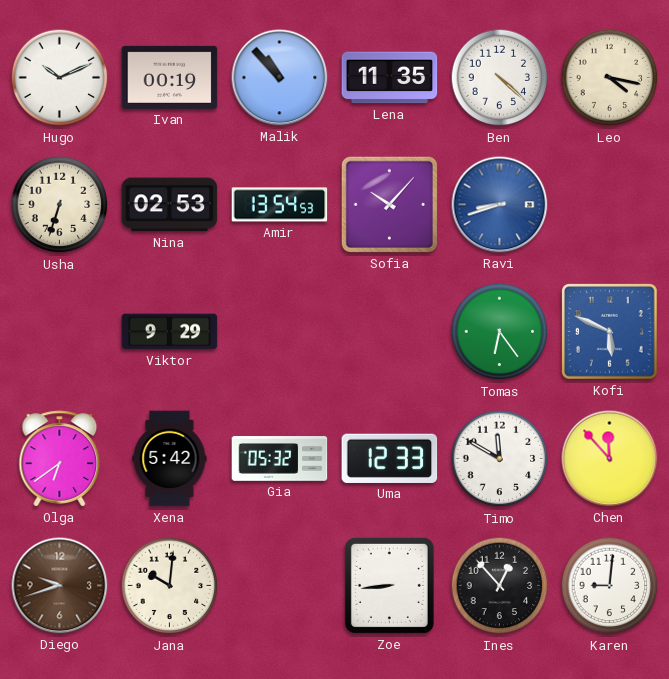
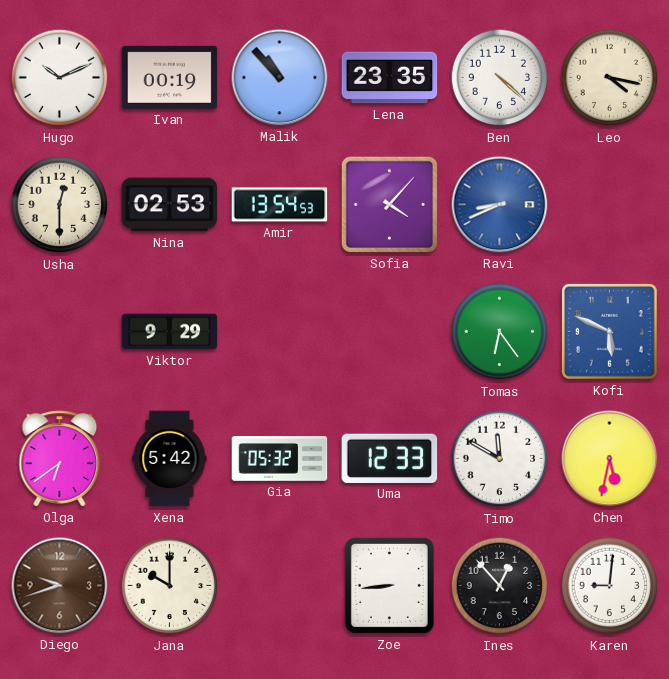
Lena: 11:35 -> 23:35
Usha: 6:33 -> 12:30
Sofia: 10:07 -> 4:07
Ravi: 8:42 -> 8:41
Chen: 11:53 -> 5:32
Jana: 10:01 -> 10:00
